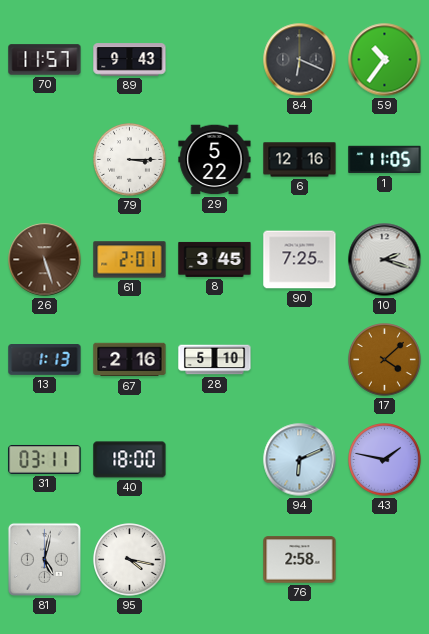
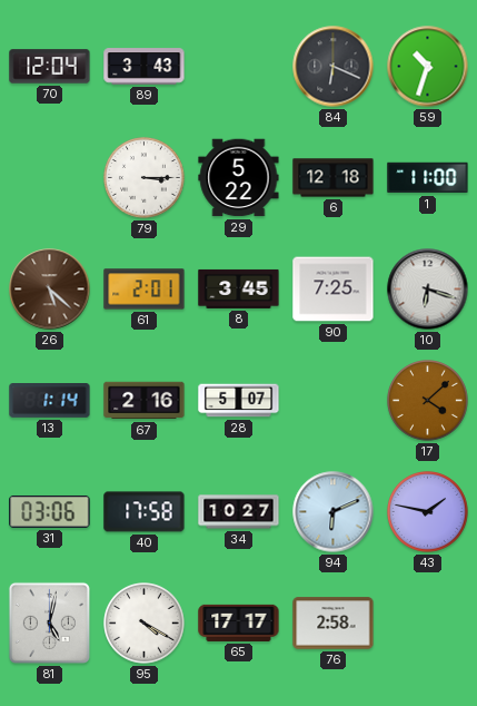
70: 11:57 -> 12:04
89: 9:43 -> 3:43
59: 10:36 -> 10:33
6: 12:16 -> 12:18
1: 11:05 -> 11:00
26: 5:27 -> 5:22
10: 2:18 -> 6:18
13: 1:13 -> 1:14
28: 5:10 -> 5:07
31: 03:11 -> 03:06
40: 18:00 -> 17:58
34: none -> 10:27
95: 4:17 -> 4:20
65: none -> 17:17
